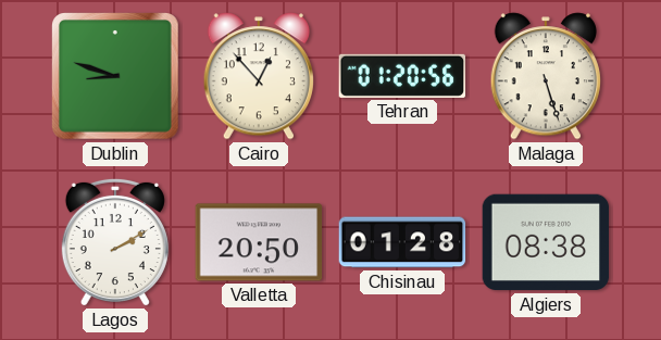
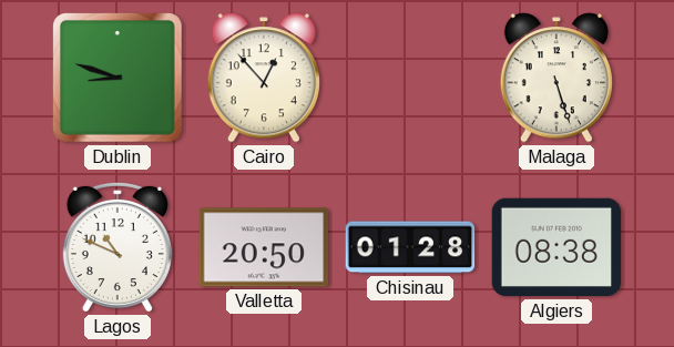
Tehran: 01:20 -> none
Lagos: 2:10 -> 10:49
